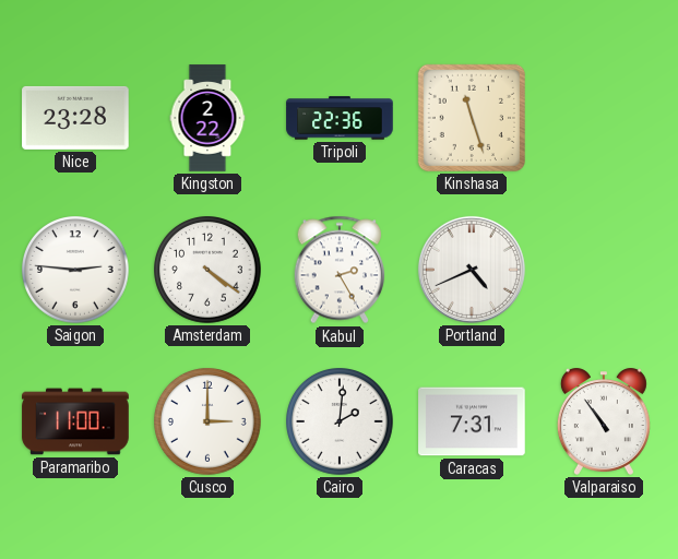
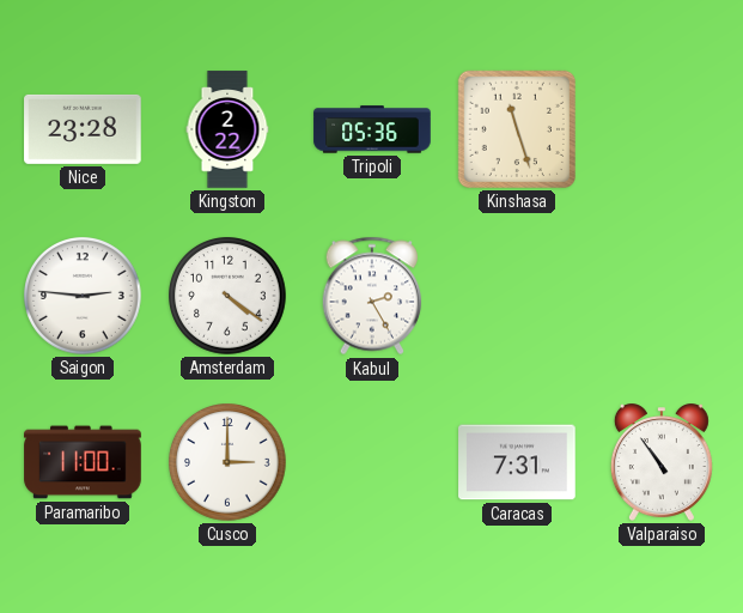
Tripoli: 22:36 -> 05:36
Portland: 4:41 -> none
Cairo: 2:01 -> none
